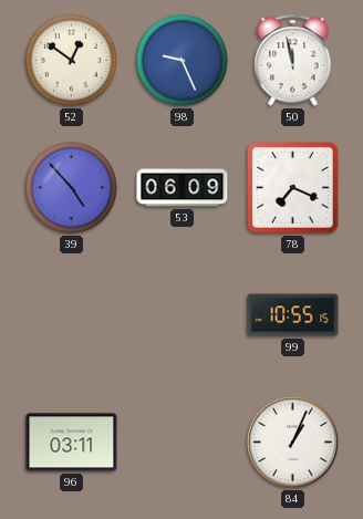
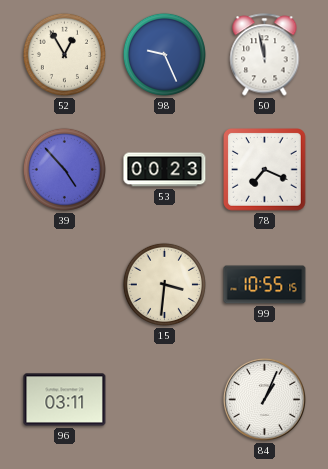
52: 12:51 -> 12:55
53: 06:09 -> 00:23
15: none -> 3:31
